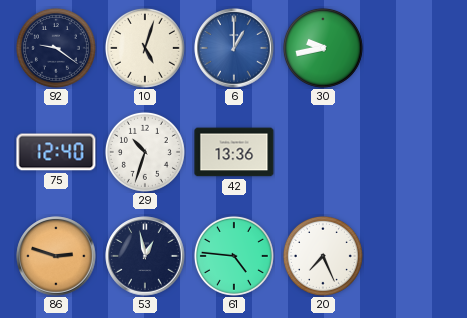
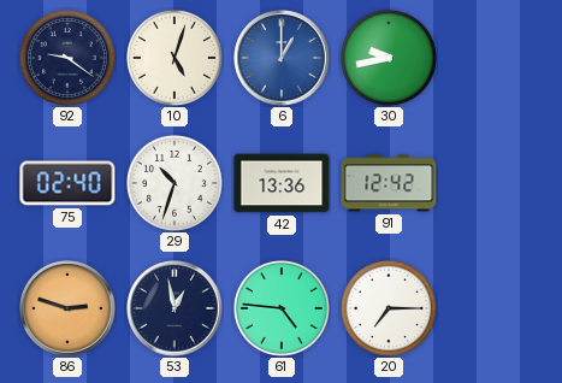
75: 12:40 -> 02:40
91: none -> 12:42
20: 7:26 -> 7:15
